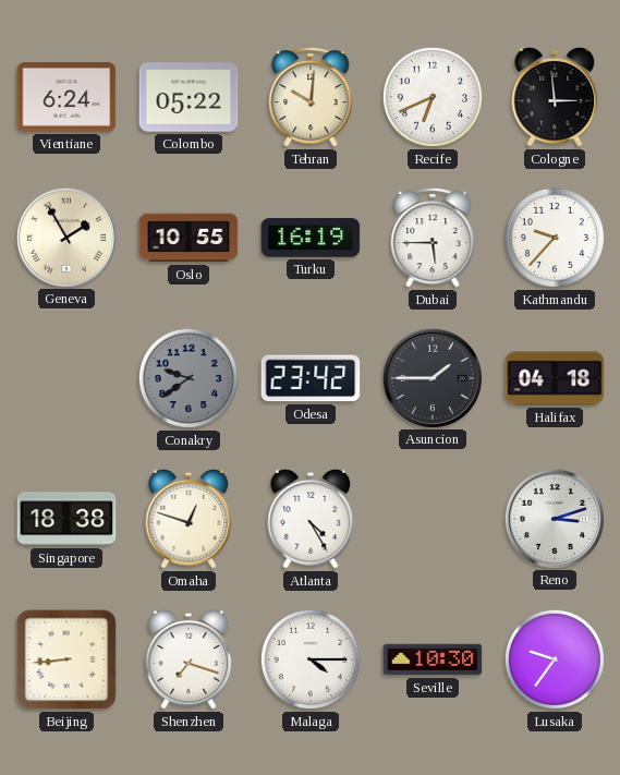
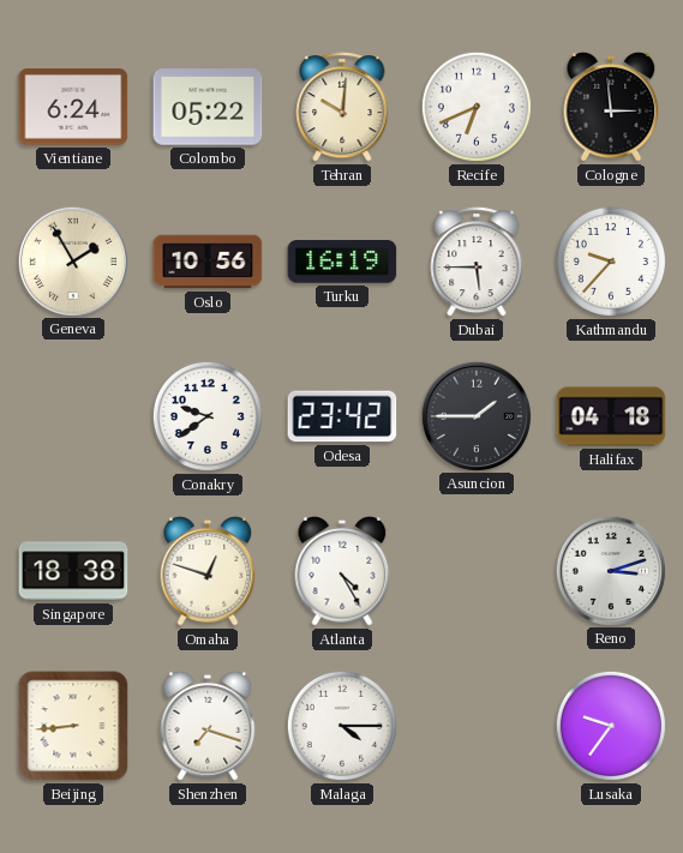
Oslo: 10:55 -> 10:56
Conakry dial: grey -> white
Seville: 10:30 -> none
